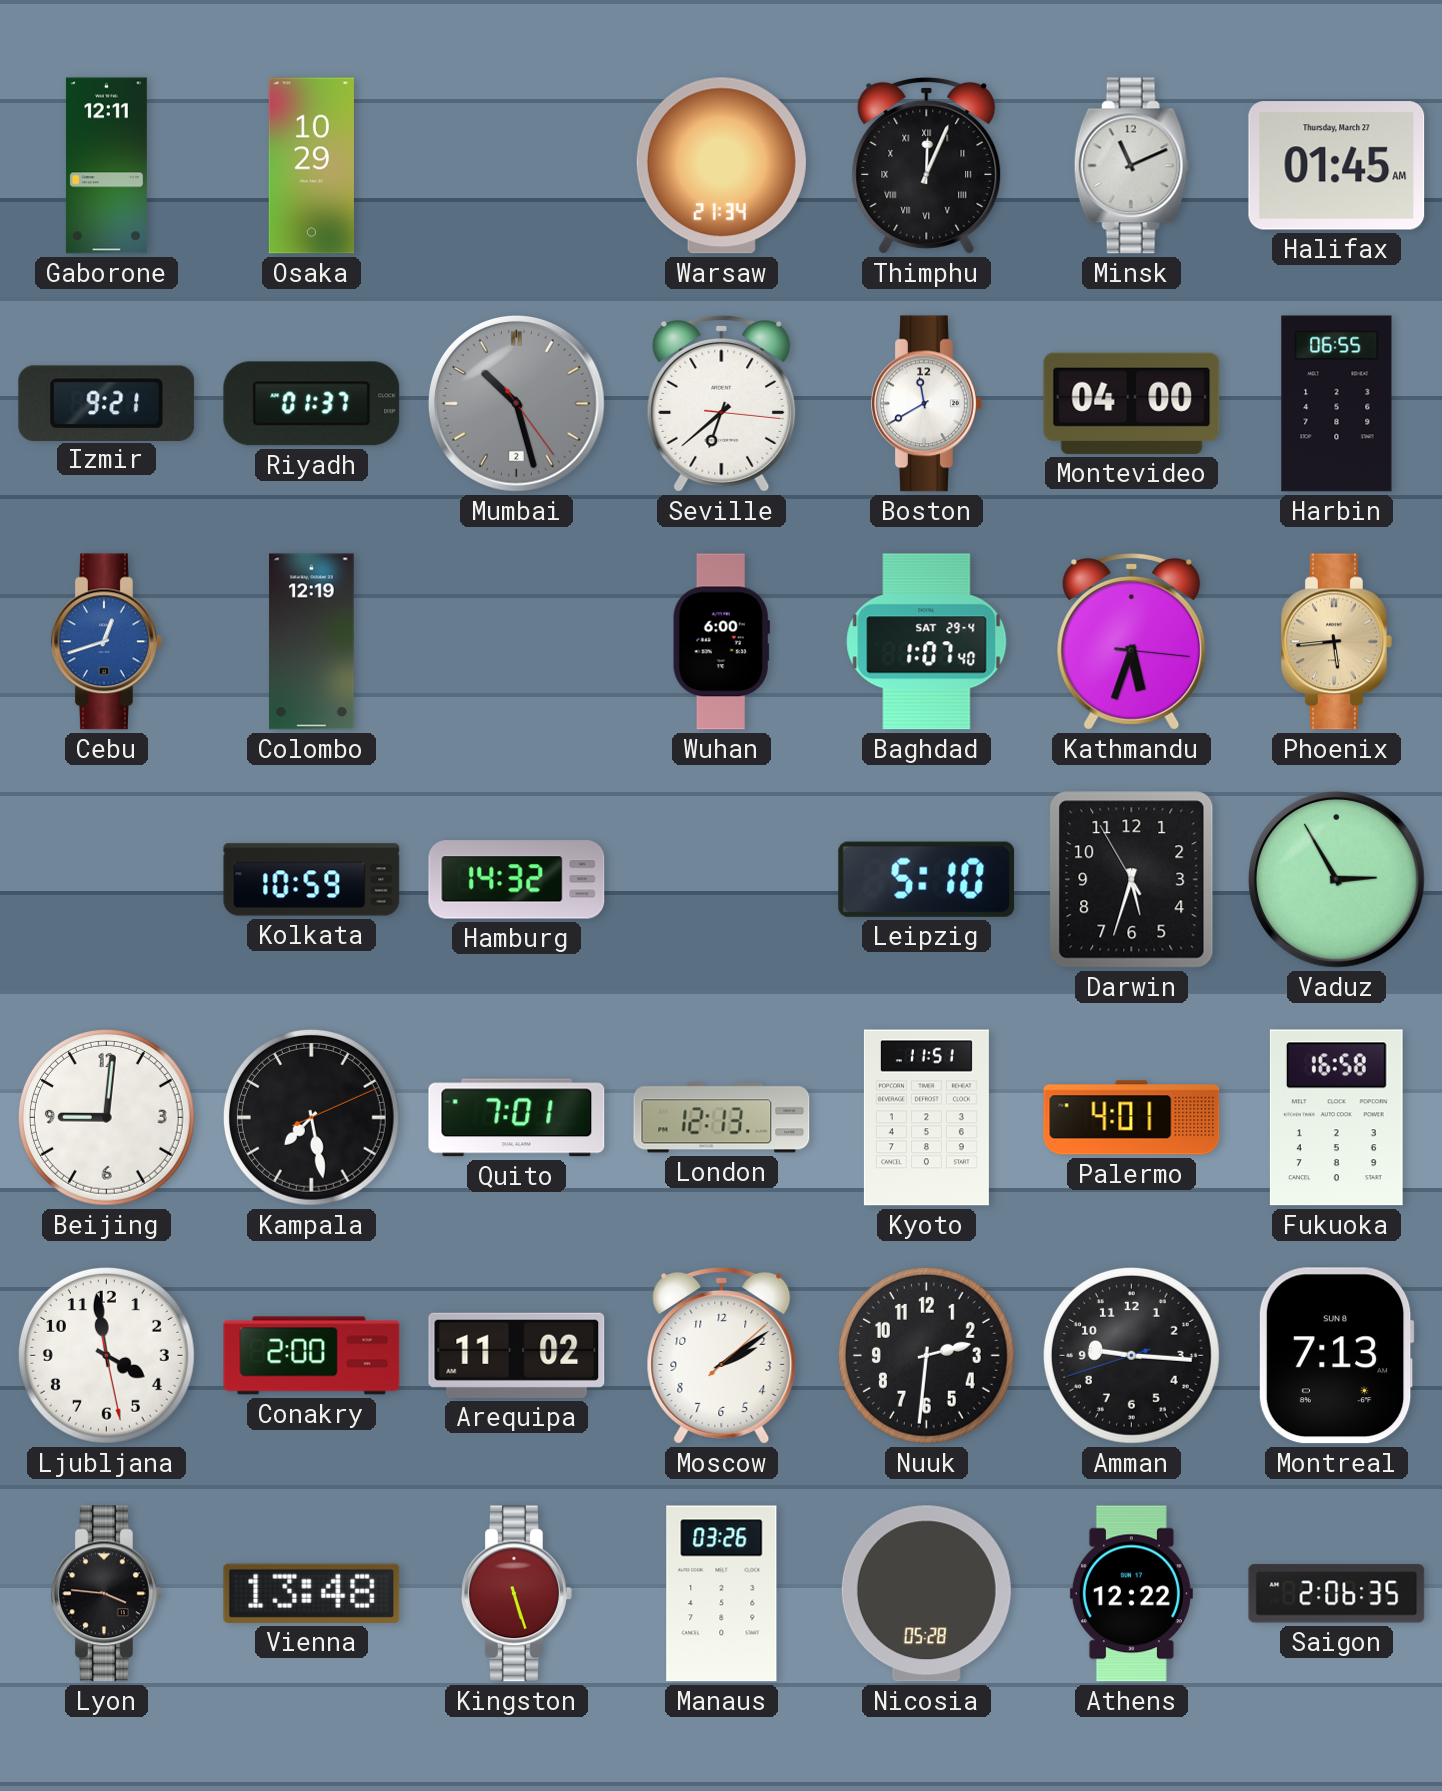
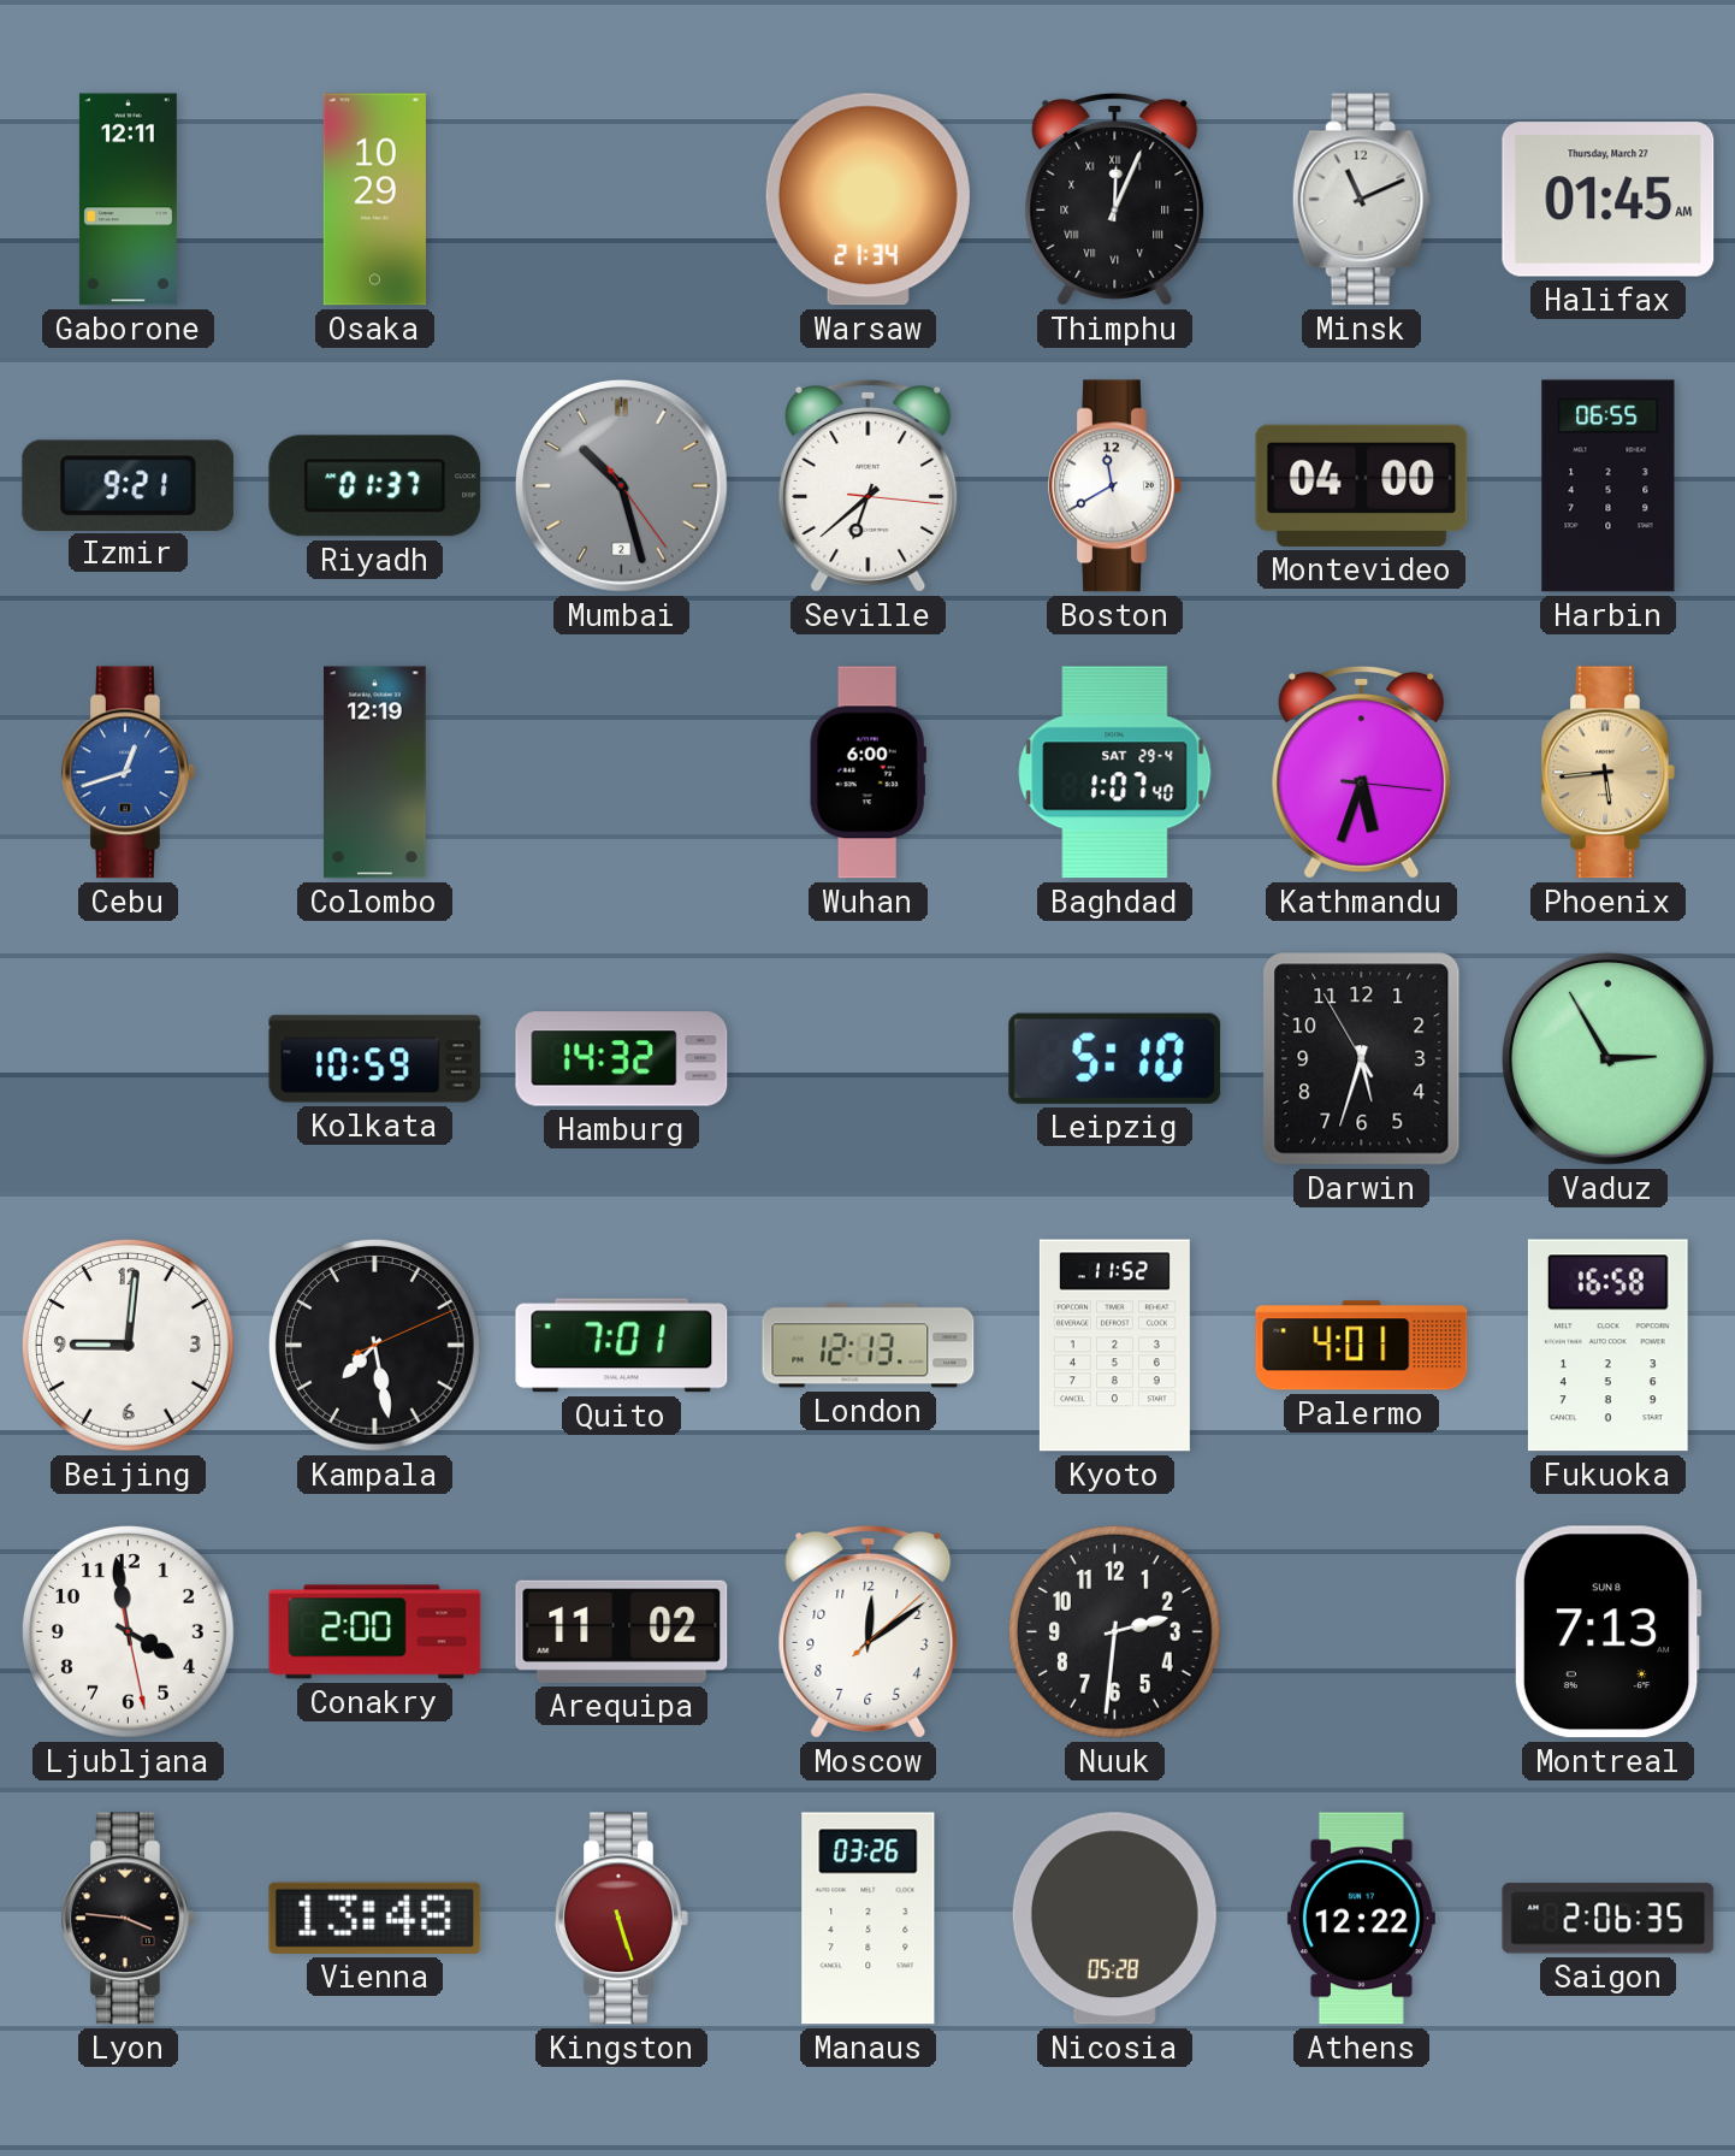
Kyoto: 11:51 -> 11:52
Moscow: 2:09 -> 12:09
Amman: 9:15 -> none
